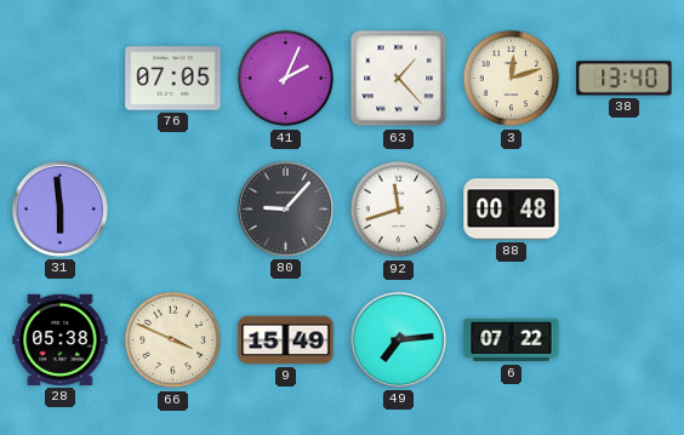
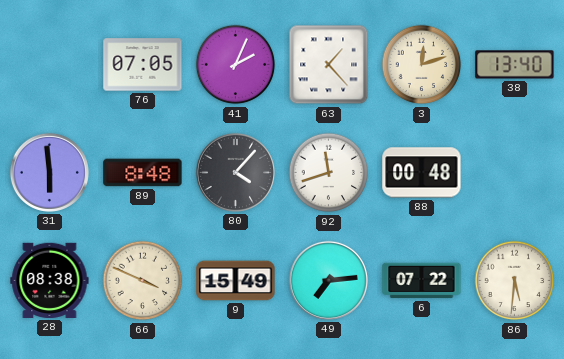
89: none -> 8:48
80: 9:07 -> 4:07
28: 05:38 -> 08:38
86: none -> 5:31
